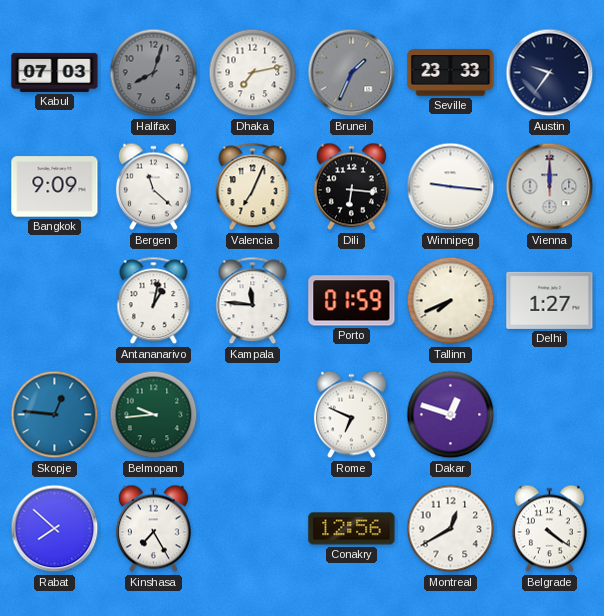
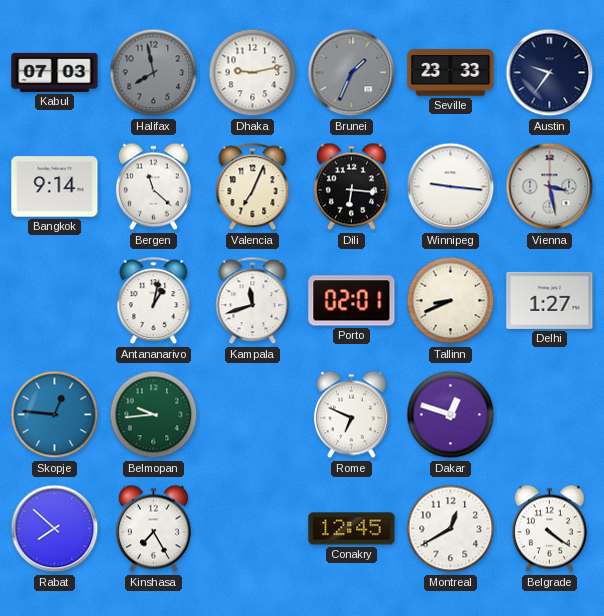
Halifax: 8:03 -> 7:58
Dhaka: 7:13 -> 9:13
Bangkok: 9:09 -> 9:14
Vienna: 12:00 -> 3:28
Kampala: 11:46 -> 11:42
Porto: 01:59 -> 02:01
Tallinn: 7:41 -> 8:41
Conakry: 12:56 -> 12:45
